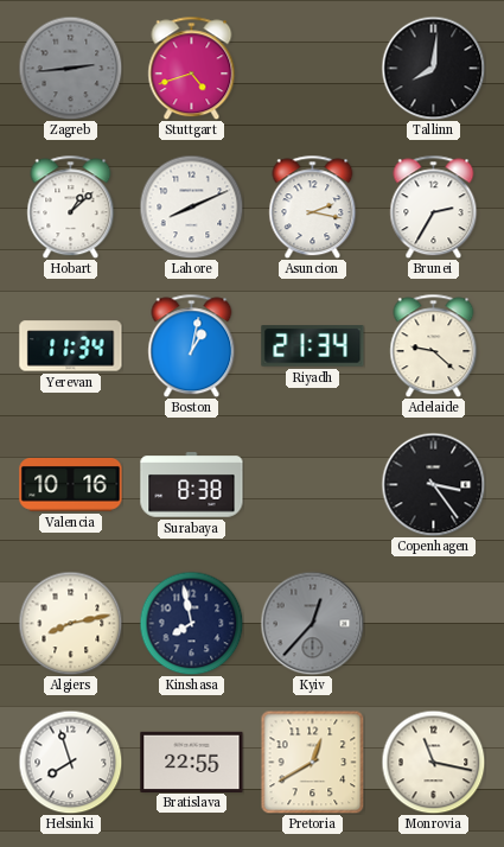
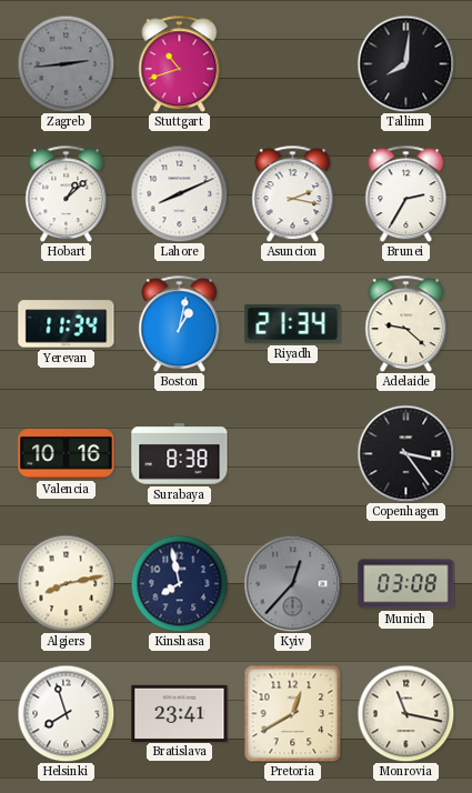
Stuttgart: 4:42 -> 10:42
Munich: none -> 03:08
Bratislava: 22:55 -> 23:41
